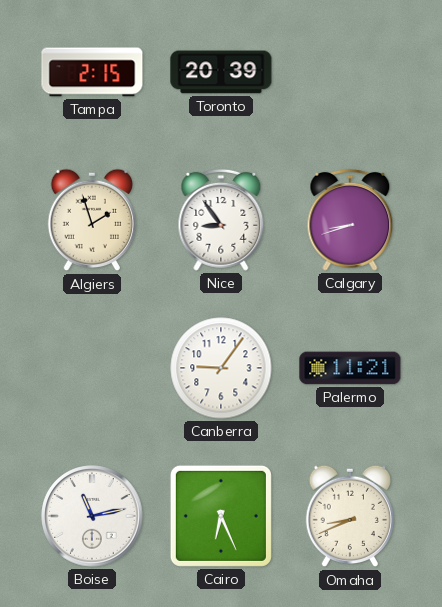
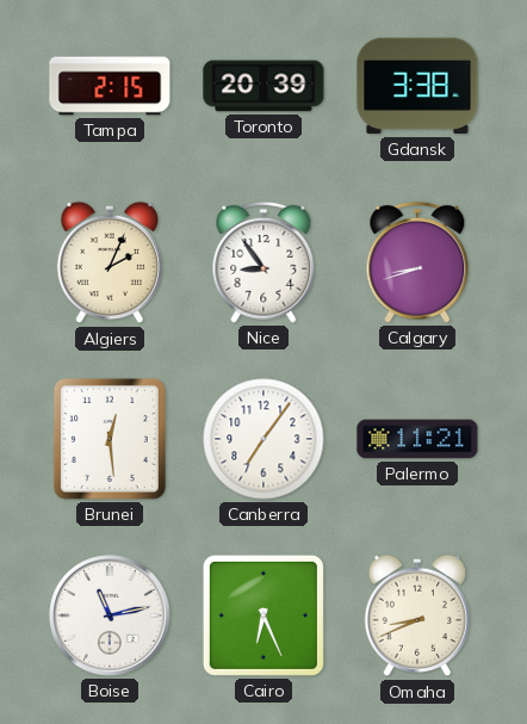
Gdansk: none -> 3:38
Algiers: 1:57 -> 2:04
Brunei: none -> 12:29
Canberra: 9:06 -> 7:06
